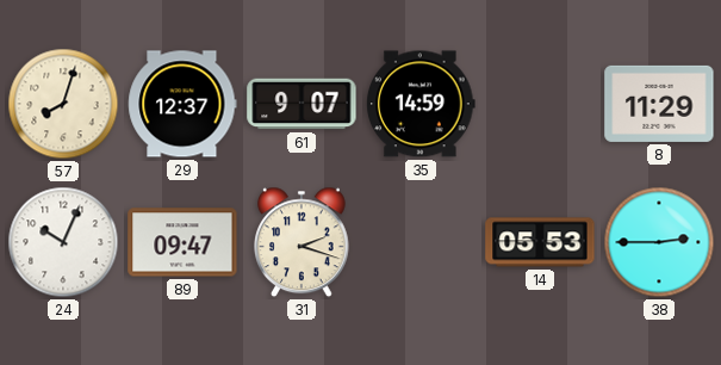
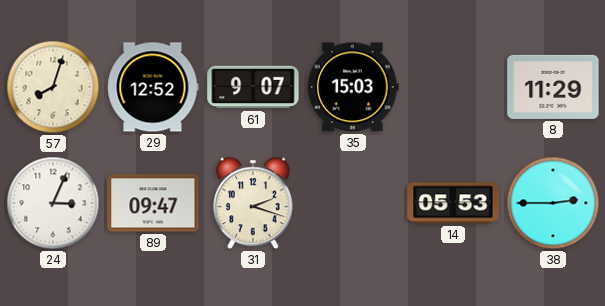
29: 12:37 -> 12:52
35: 14:59 -> 15:03
24: 10:04 -> 3:04
